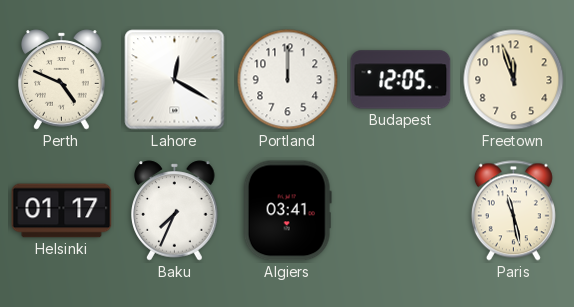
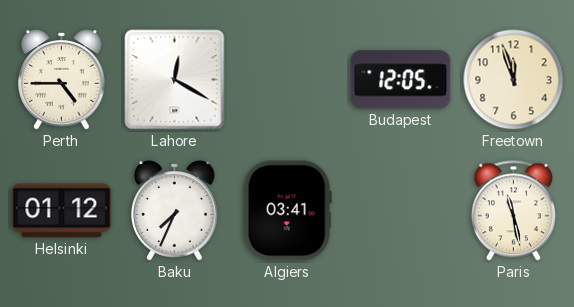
Perth: 4:49 -> 4:45
Portland: 12:00 -> none
Helsinki: 01:17 -> 01:12
